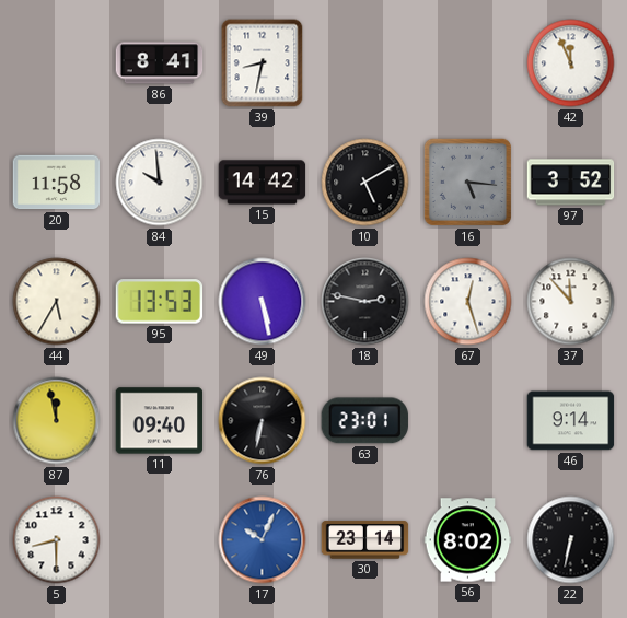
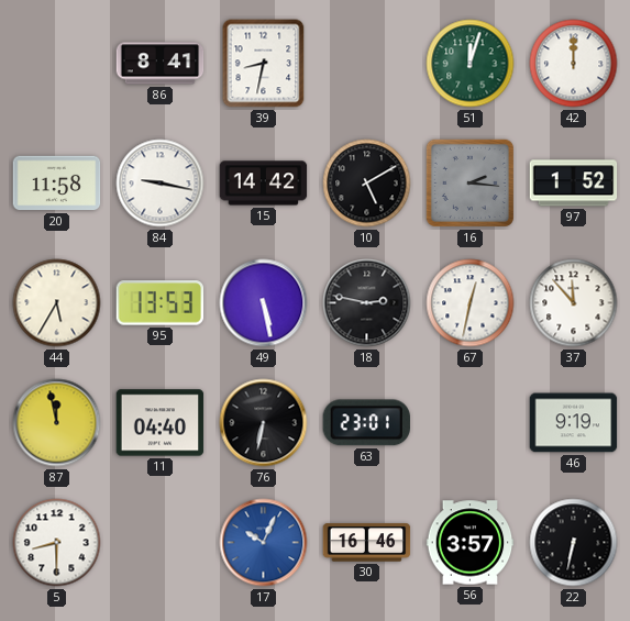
51: none -> 12:03
42: 11:56 -> 12:00
84: 9:59 -> 9:17
16: 5:16 -> 2:16
97: 3:52 -> 1:52
67: 12:27 -> 12:32
11: 09:40 -> 04:40
46: 9:14 -> 9:19
30: 23:14 -> 16:46
56: 8:02 -> 3:57
